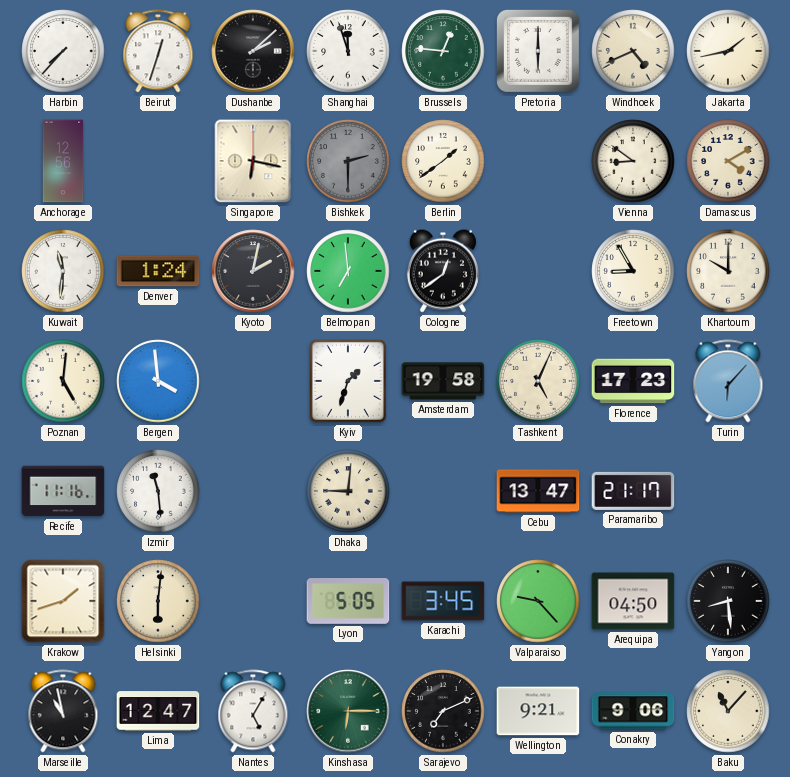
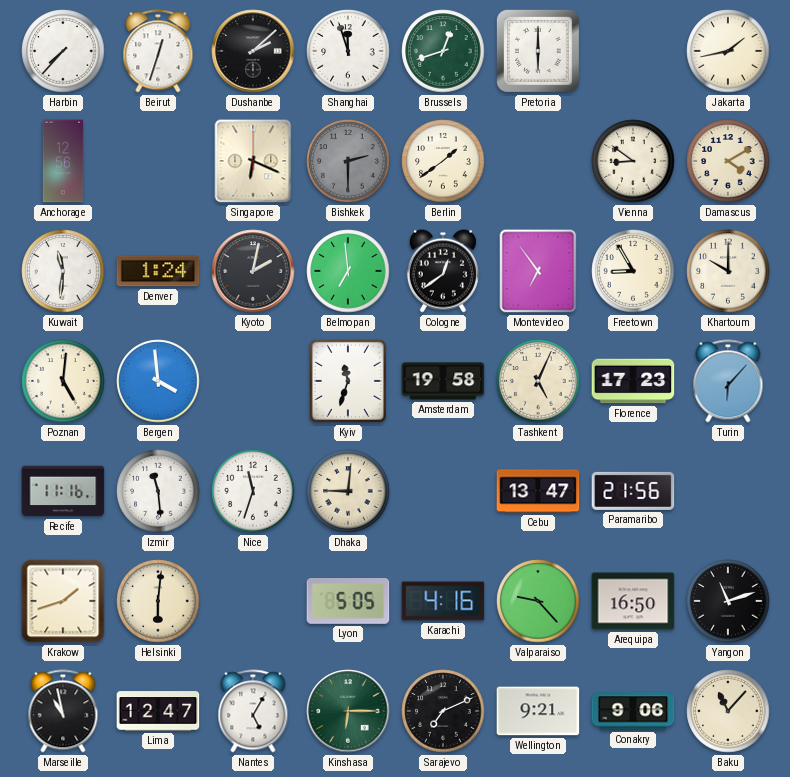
Brussels: 12:46 -> 12:42
Windhoek: 4:41 -> none
Singapore: 6:17 -> 6:19
Montevideo: none -> 6:54
Kyiv: 1:33 -> 11:33
Nice: none -> 11:33
Paramaribo: 21:17 -> 21:56
Karachi: 3:45 -> 4:16
Arequipa: 04:50 -> 16:50
Yangon: 8:29 -> 11:12
